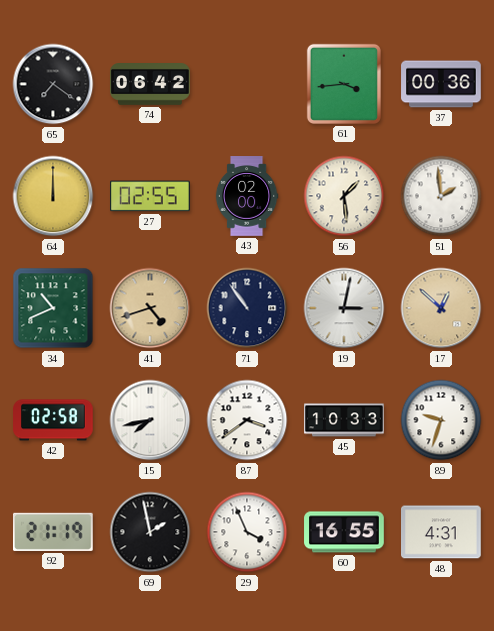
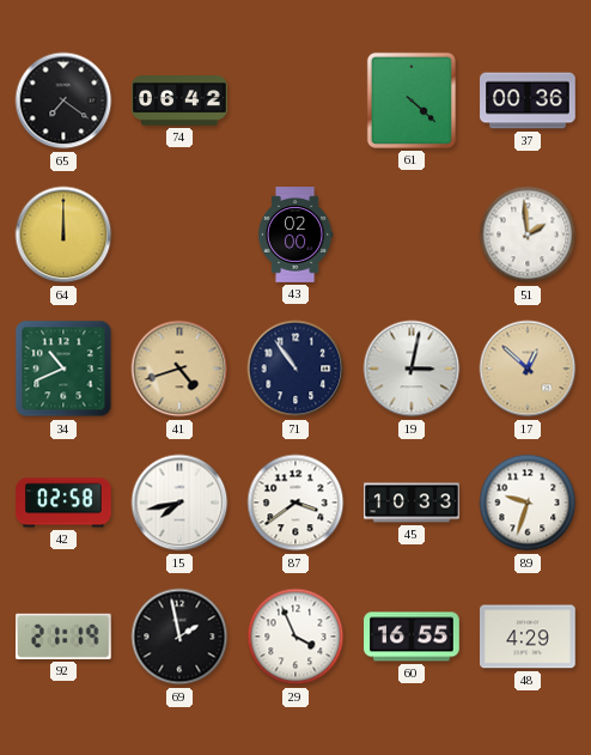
61: 3:44 -> 4:22
27: 02:55 -> none
56: 1:29 -> none
48: 4:31 -> 4:29
